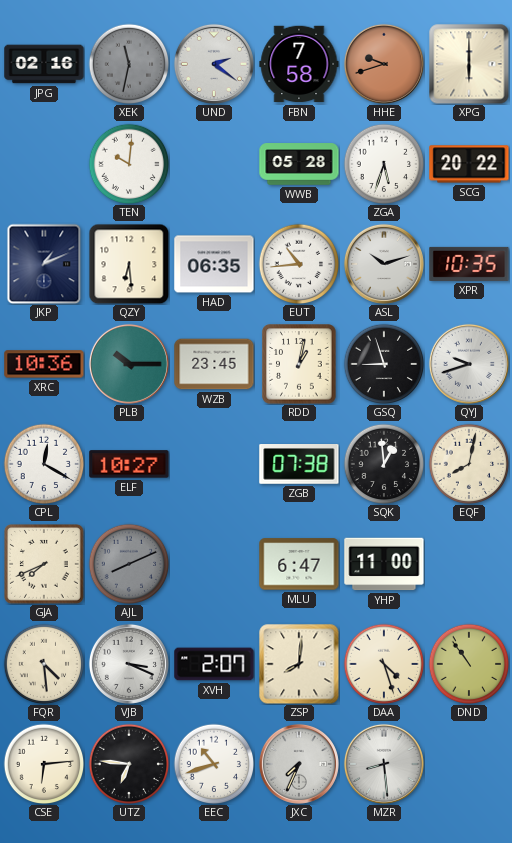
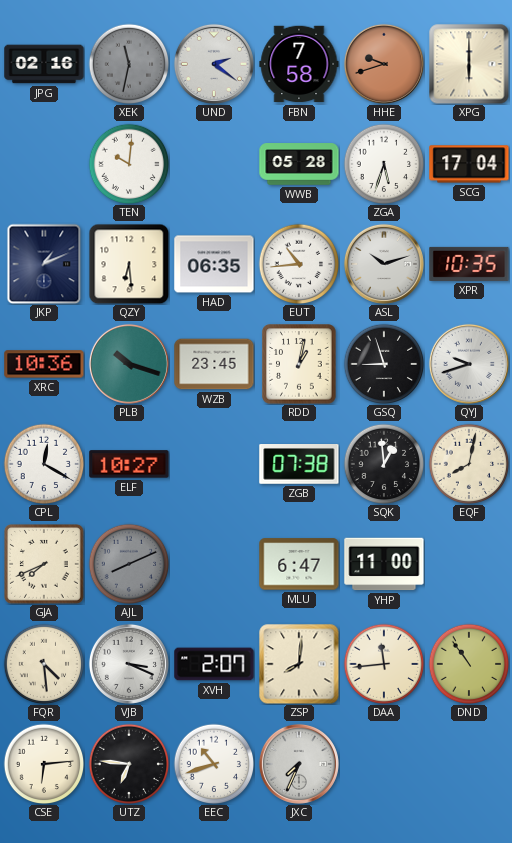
SCG: 20:22 -> 17:04
PLB: 10:15 -> 10:18
DAA: 4:27 -> 11:44
MZR: 8:29 -> none
